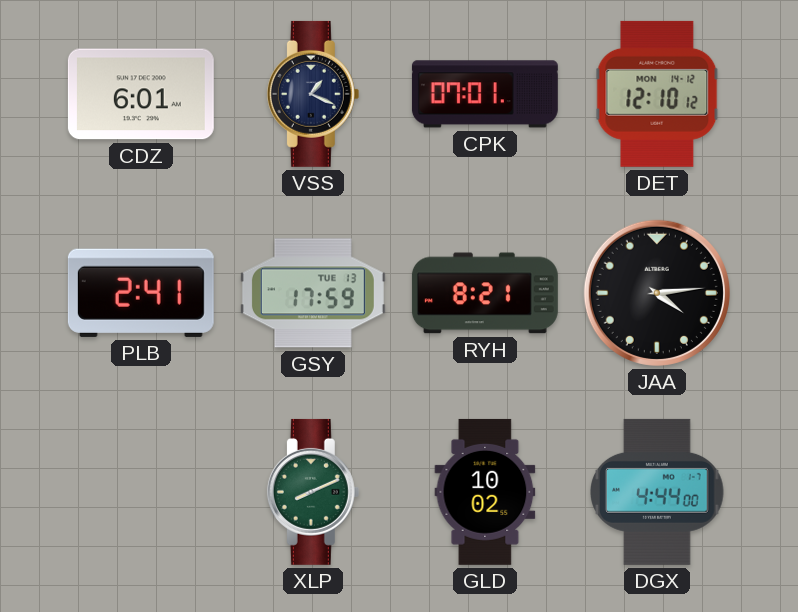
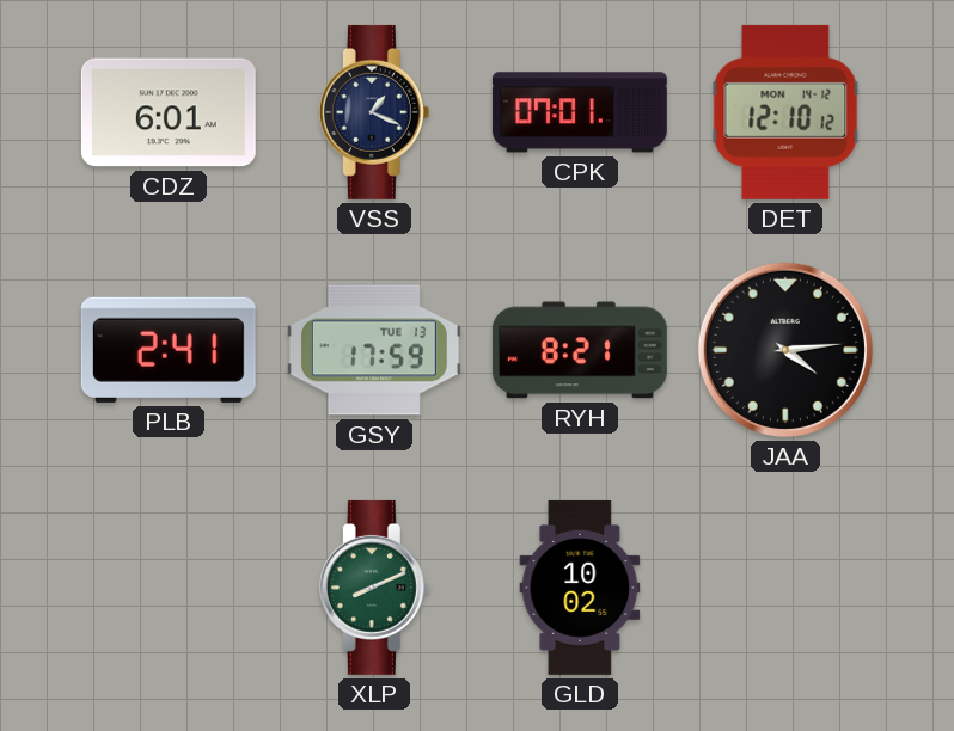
DGX: 4:44 -> none
